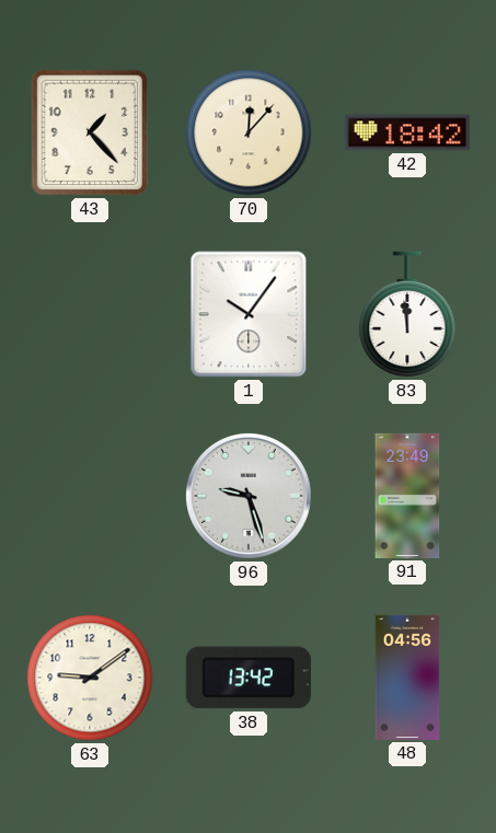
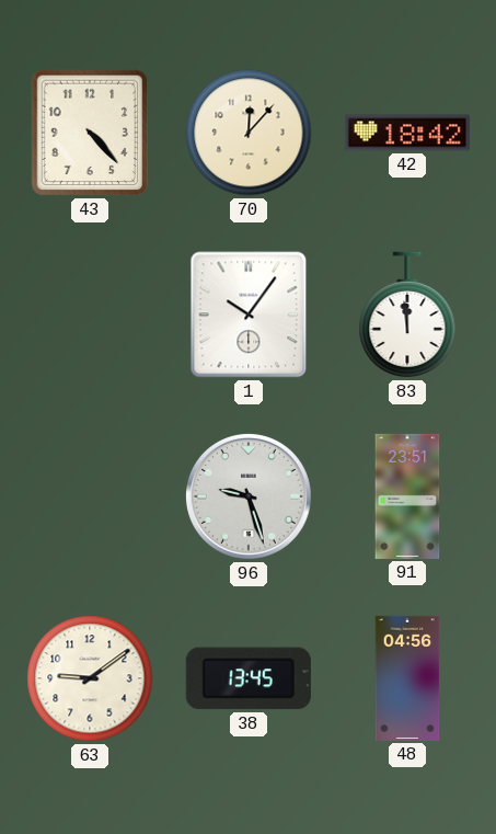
43: 1:23 -> 4:23
91: 23:49 -> 23:51
38: 13:42 -> 13:45
